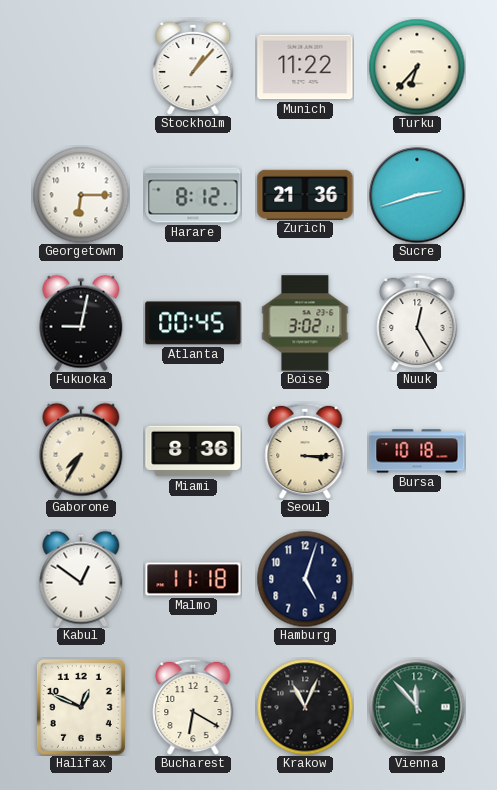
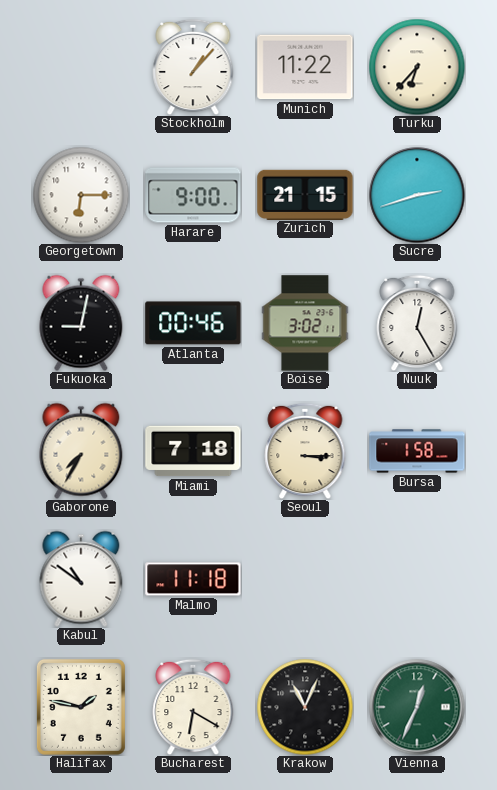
Harare: 8:12 -> 9:00
Zurich: 21:36 -> 21:15
Atlanta: 00:45 -> 00:46
Miami: 8:36 -> 7:18
Bursa: 10:18 -> 1:58
Kabul: 12:51 -> 10:51
Hamburg: 5:03 -> none
Halifax: 12:49 -> 1:47
Vienna: 11:53 -> 12:34
